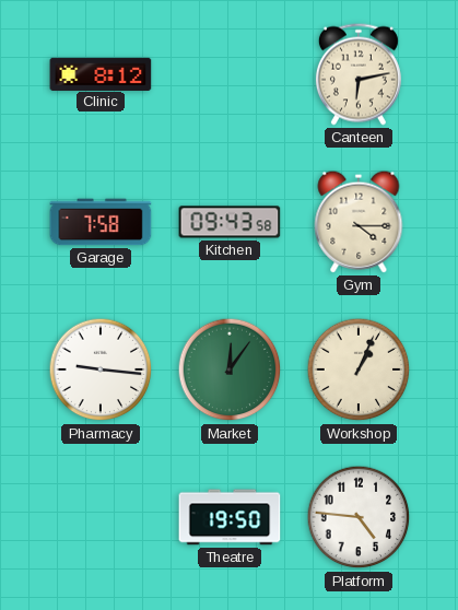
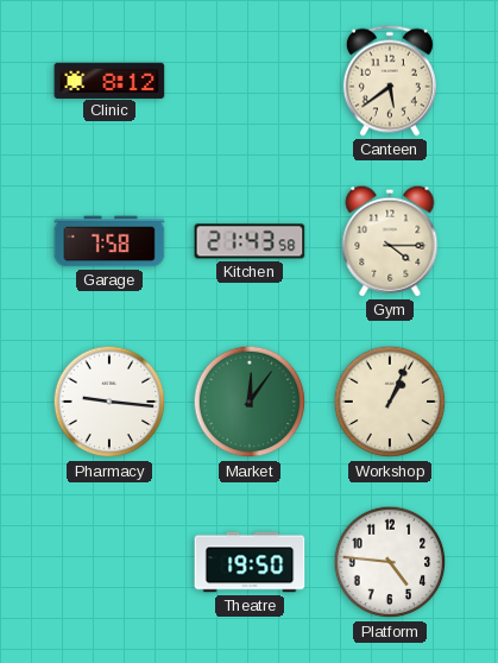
Canteen: 6:13 -> 5:39
Kitchen: 09:43 -> 21:43
